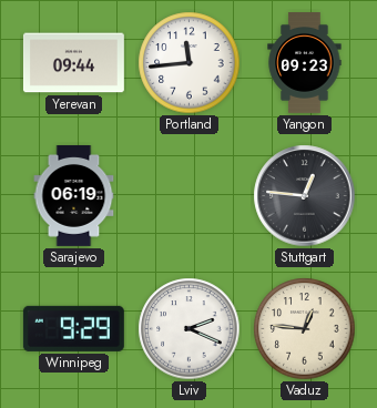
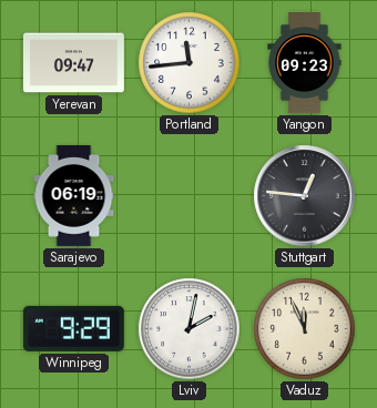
Yerevan: 09:44 -> 09:47
Lviv: 2:19 -> 2:02
Vaduz: 12:46 -> 11:56
